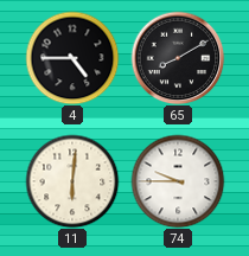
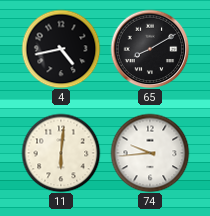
4: 4:45 -> 4:43
74: 9:45 -> 9:44
